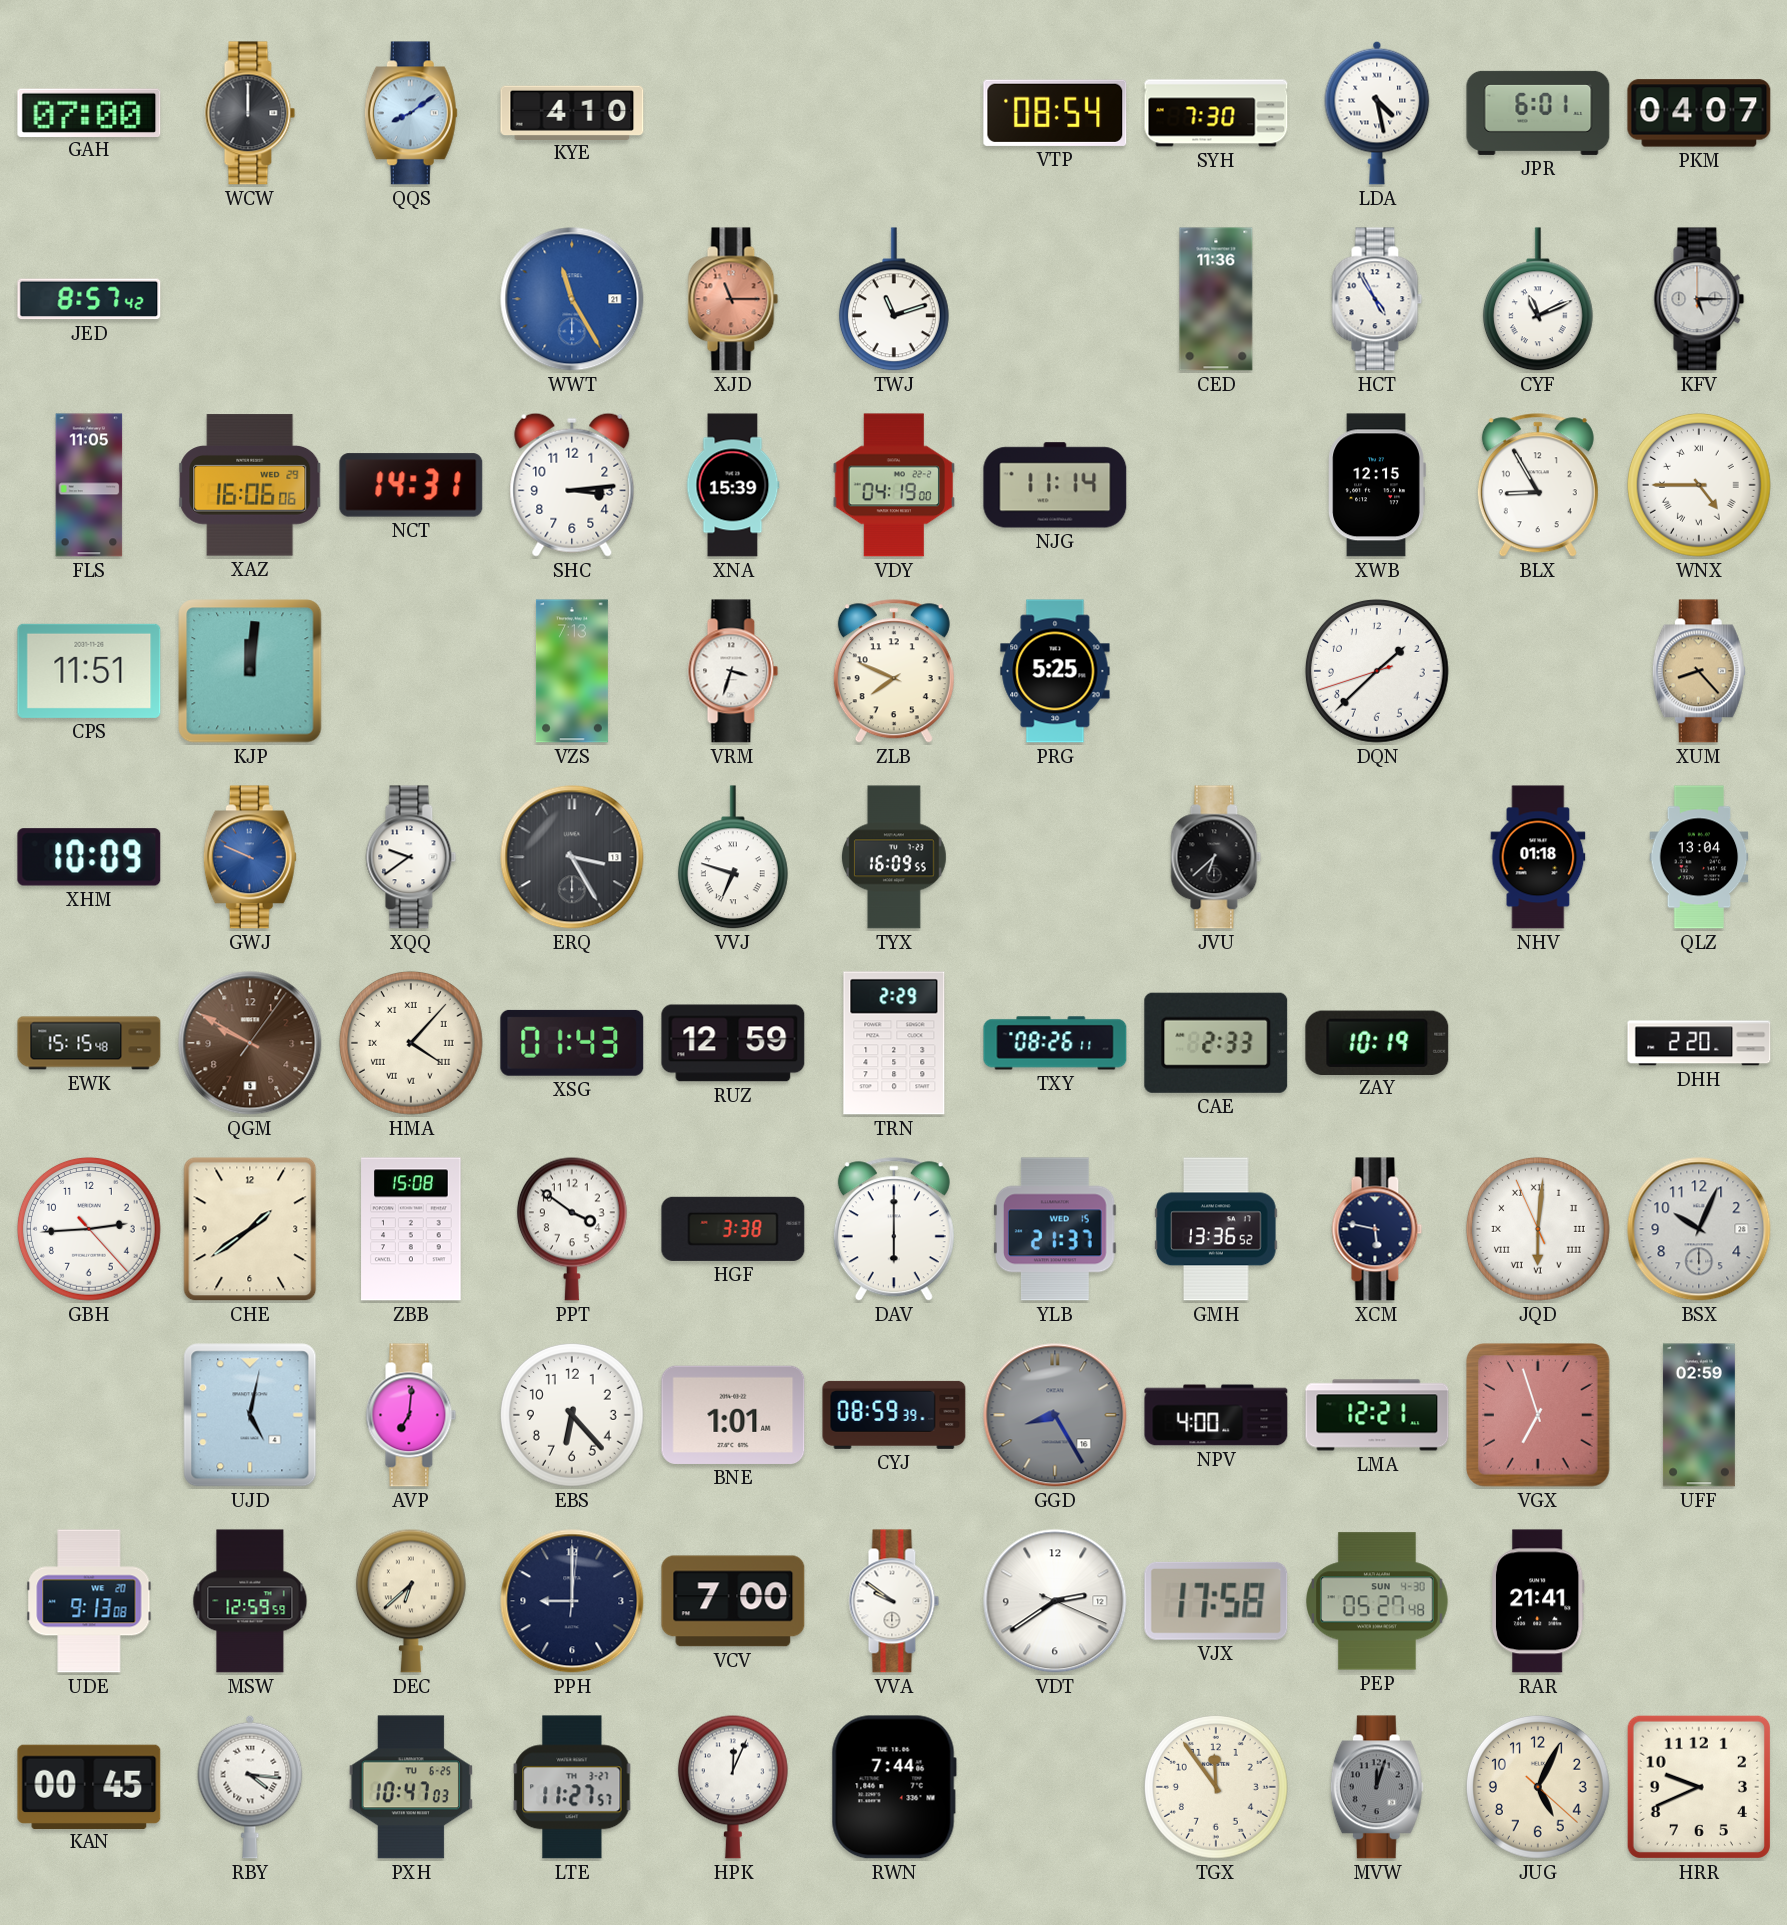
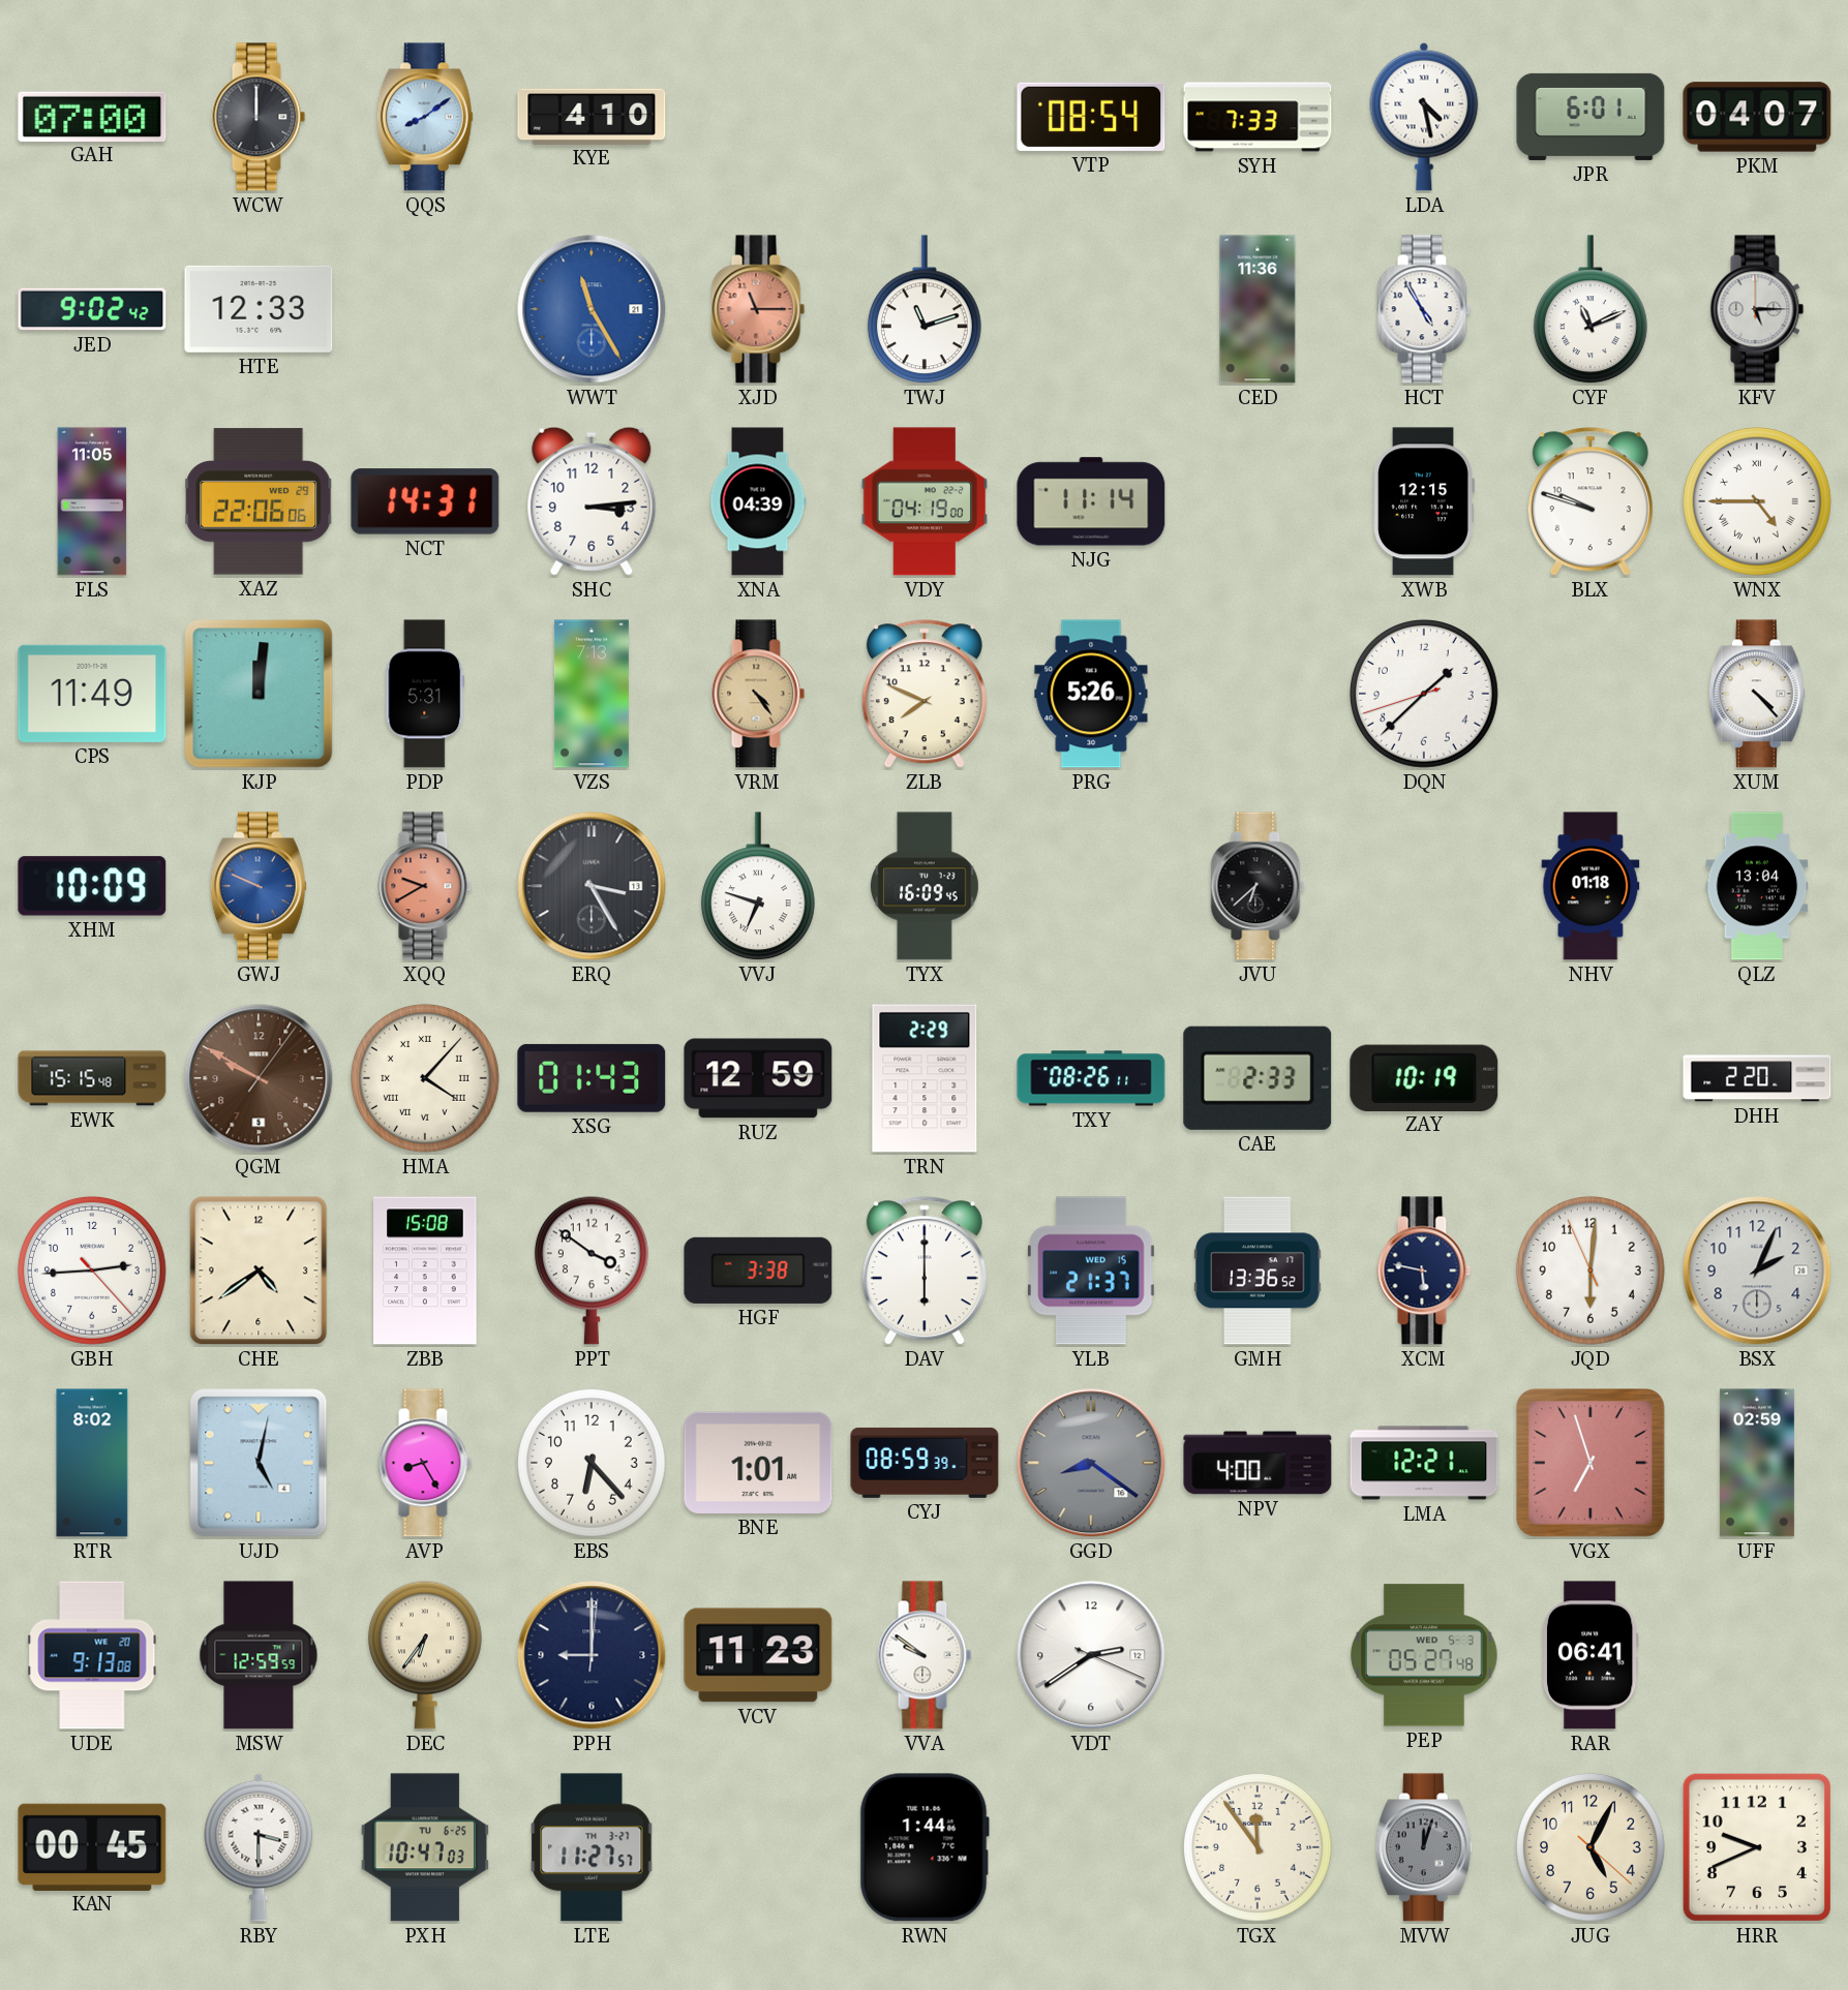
SYH: 7:30 -> 7:33
JED: 8:57 -> 9:02
HTE: none -> 12:33
XAZ: 16:06 -> 22:06
XNA: 15:39 -> 04:39
BLX: 8:55 -> 9:48
CPS: 11:51 -> 11:49
PDP: none -> 5:31
VRM: 3:33 -> 4:24
VRM dial: white -> champagne
PRG: 5:25 -> 5:26
XUM: 8:23 -> 4:23
XUM dial: champagne -> white
XQQ: 9:39 -> 9:40
XQQ dial: white -> salmon
TYX: 16:09:55 -> 16:09:45
CHE: 1:39 -> 4:39
JQD numerals: Roman -> Arabic
BSX: 10:04 -> 2:04
RTR: none -> 8:02
AVP: 7:01 -> 8:25
GGD: 8:25 -> 8:21
DEC: 6:38 -> 6:36
VCV: 7:00 -> 11:23
VJX: 17:58 -> none
PEP date: SUN 4-30 -> WED 5-3
RAR: 21:41 -> 06:41
RBY: 4:16 -> 3:30
HPK: 12:04 -> none
RWN: 7:44 -> 1:44
